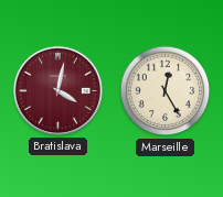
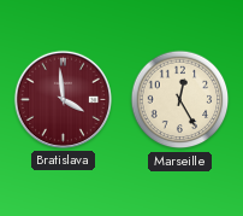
Bratislava: 4:02 -> 3:59
